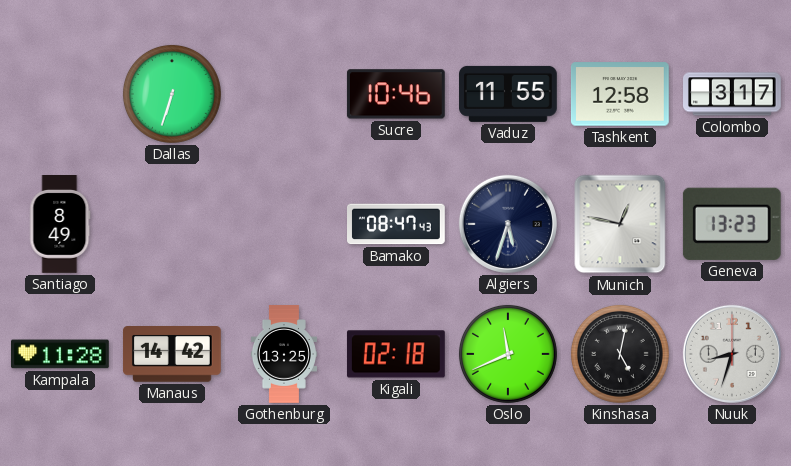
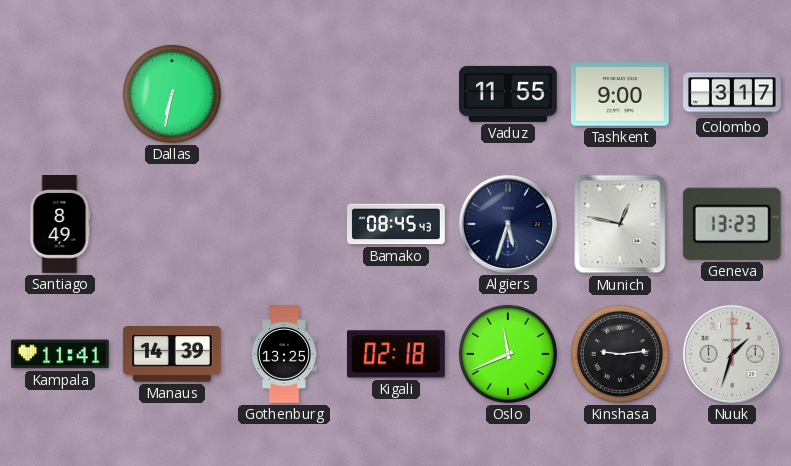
Dallas: 6:33 -> 6:32
Sucre: 10:46 -> none
Tashkent: 12:58 -> 9:00
Bamako: 08:47 -> 08:45
Kampala: 11:28 -> 11:41
Manaus: 14:42 -> 14:39
Kinshasa: 5:02 -> 9:14
Nuuk: 8:33 -> 1:33
